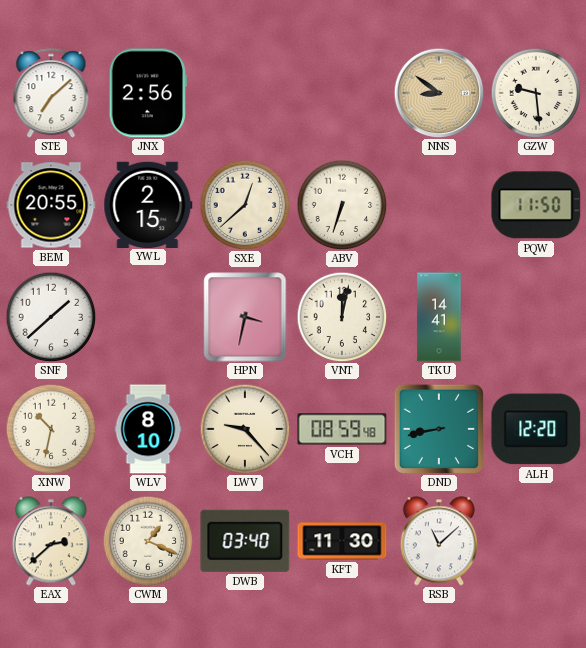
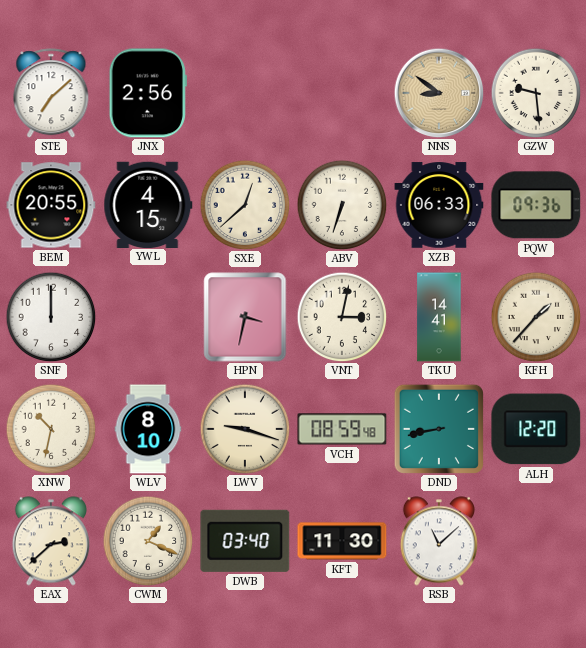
YWL: 2:15 -> 4:15
XZB: none -> 06:33
PQW: 11:50 -> 09:36
SNF: 1:38 -> 12:00
VNT: 12:02 -> 3:02
KFH: none -> 1:37
LWV: 9:23 -> 9:18
